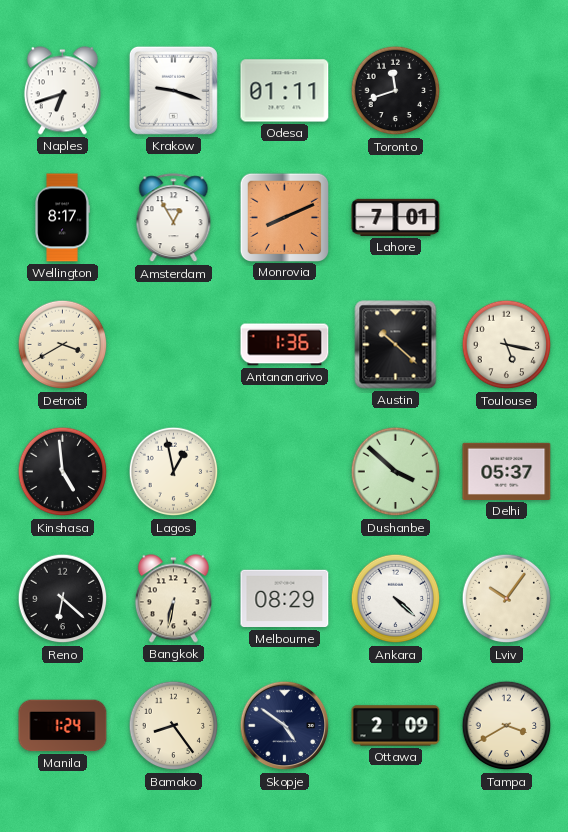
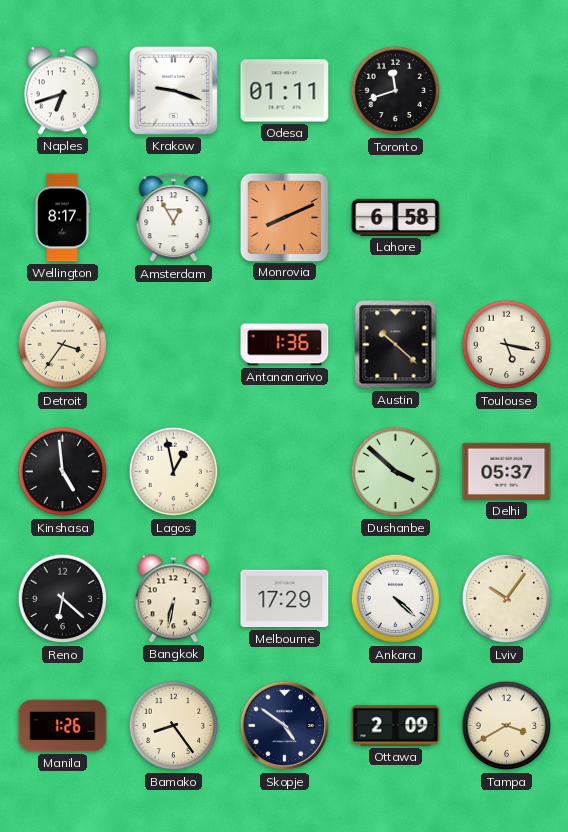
Lahore: 7:01 -> 6:58
Detroit: 3:40 -> 3:36
Melbourne: 08:29 -> 17:29
Manila: 1:24 -> 1:26
